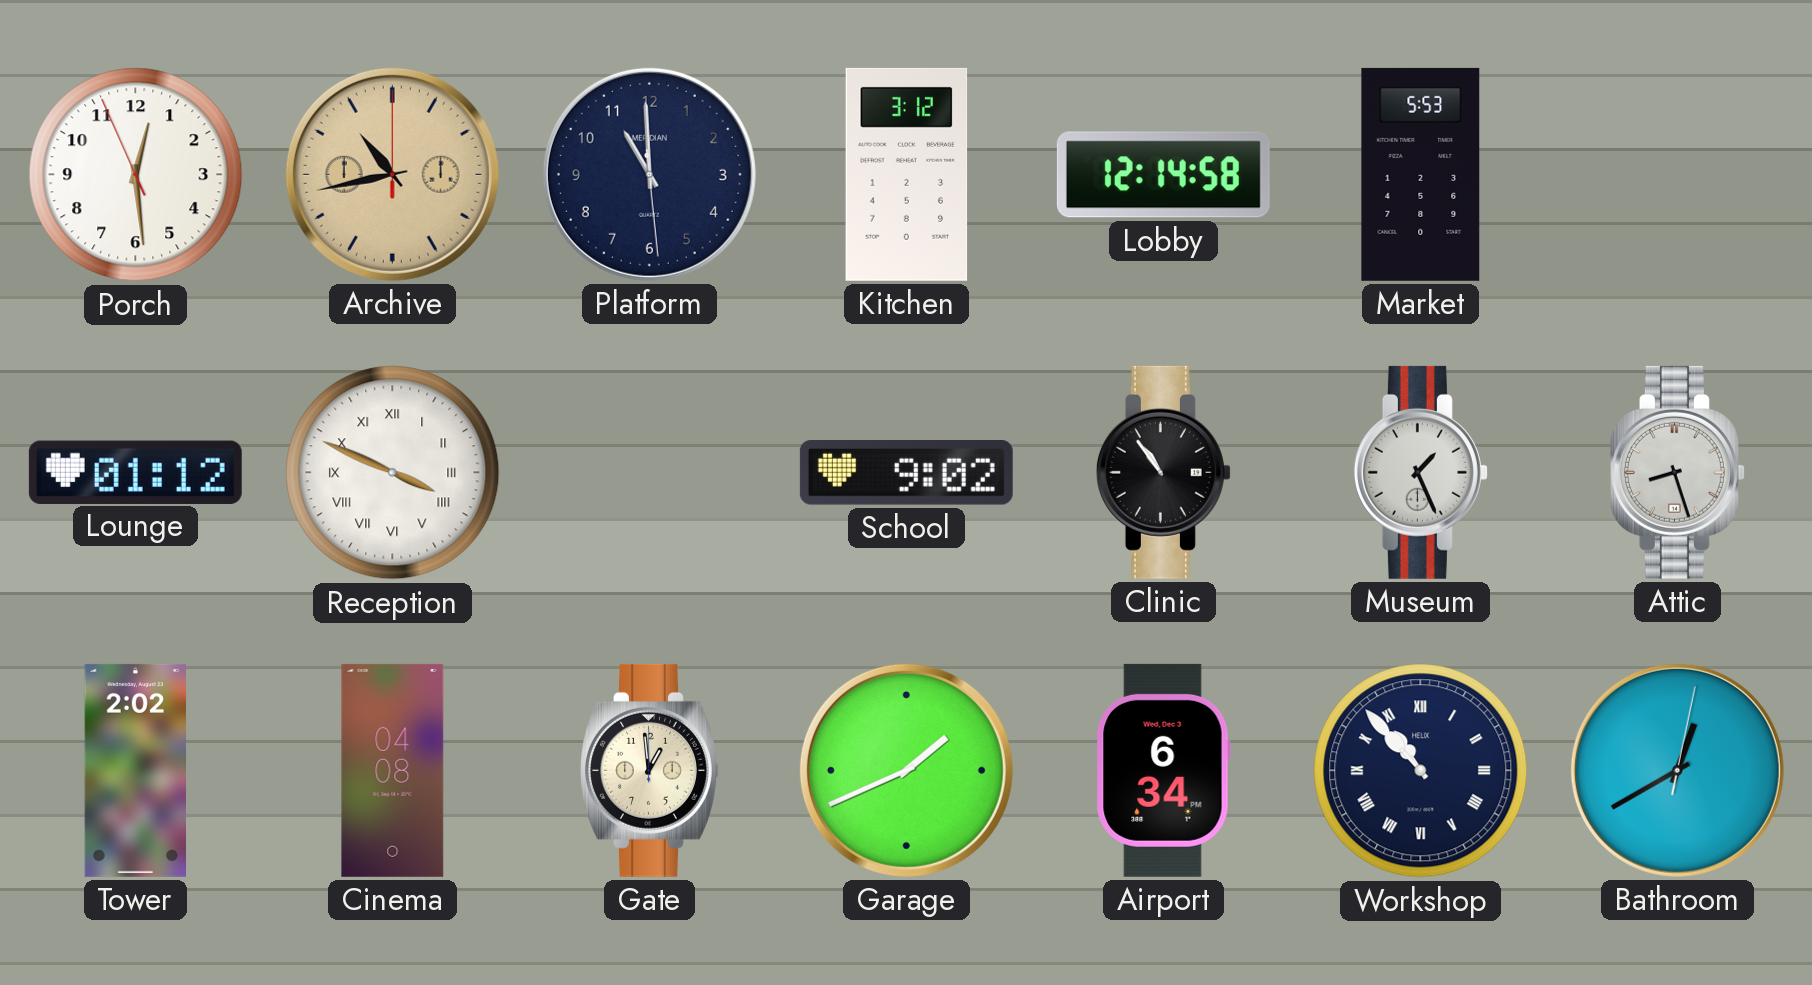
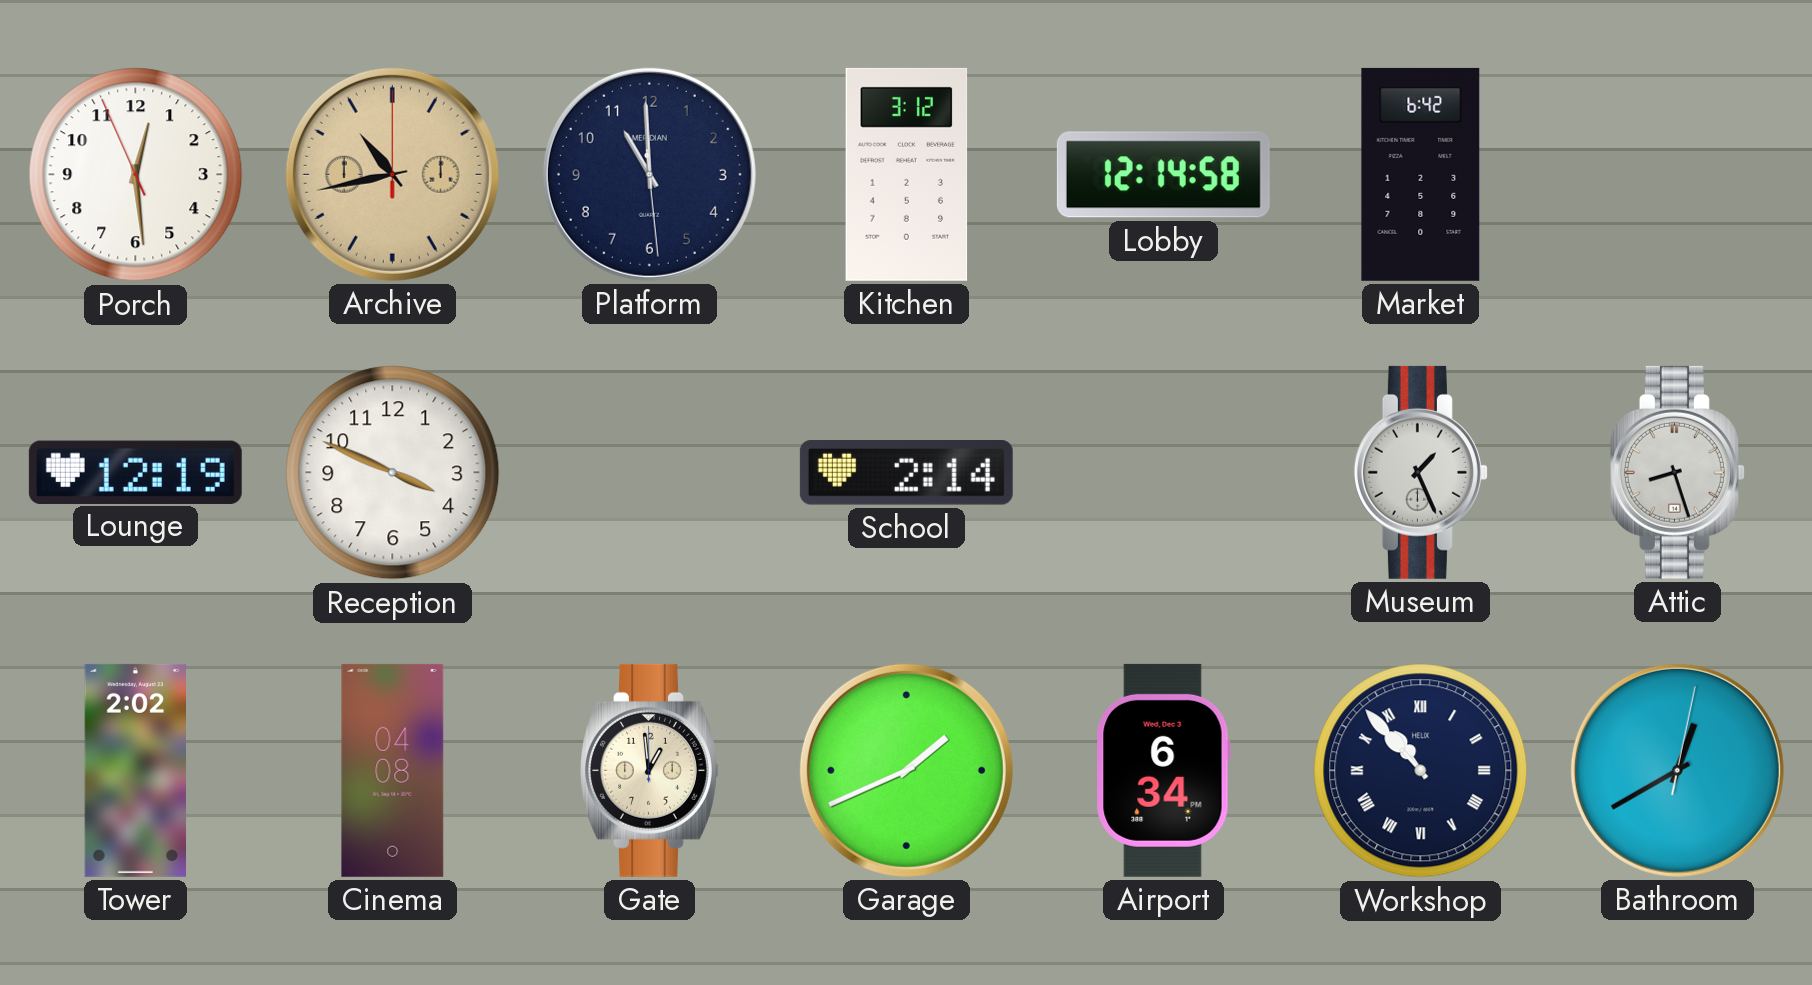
Market: 5:53 -> 6:42
Lounge: 01:12 -> 12:19
Reception numerals: Roman -> Arabic
School: 9:02 -> 2:14
Clinic: 10:54 -> none
